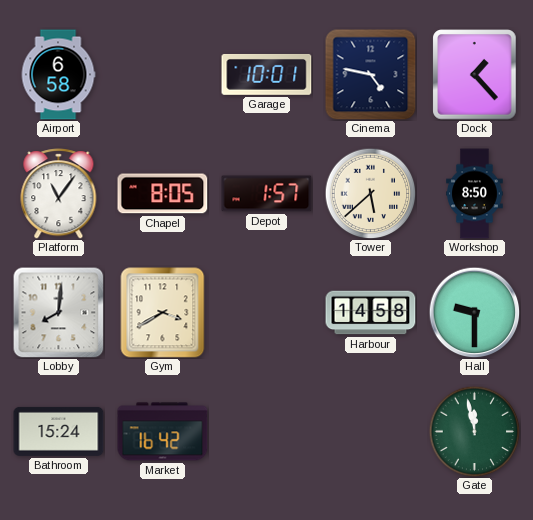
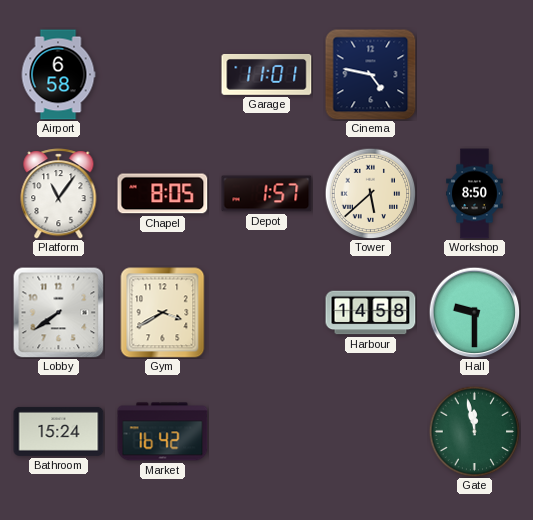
Garage: 10:01 -> 11:01
Dock: 1:23 -> none
Lobby: 8:01 -> 7:39
